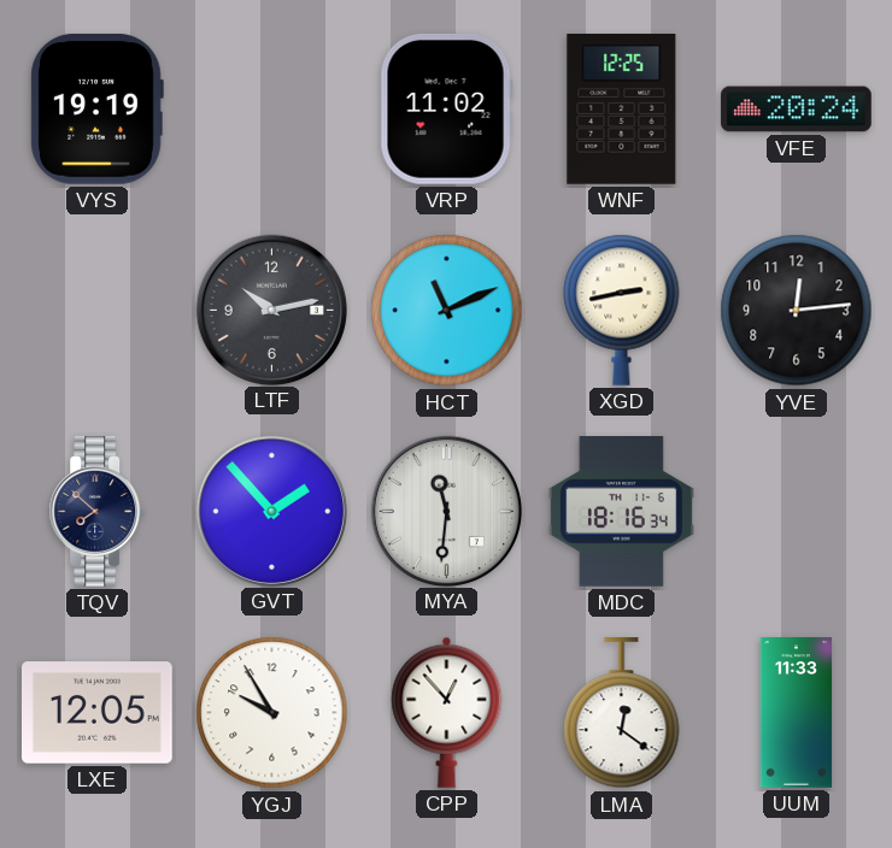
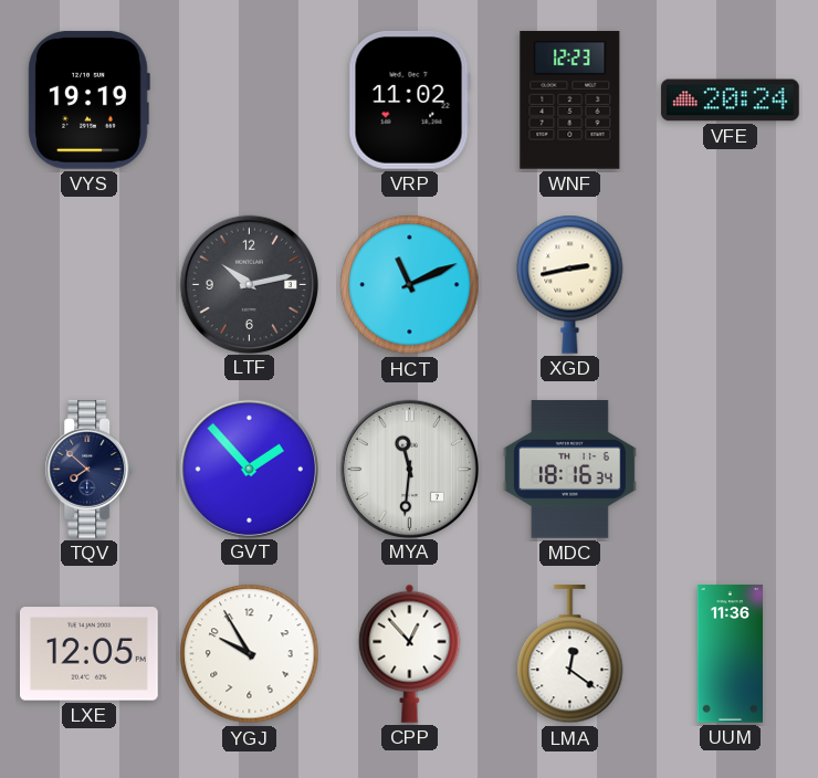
WNF: 12:25 -> 12:23
YVE: 12:14 -> none
UUM: 11:33 -> 11:36
